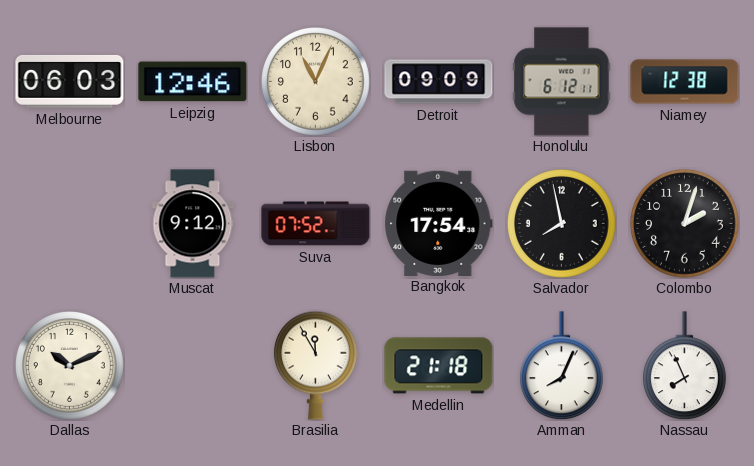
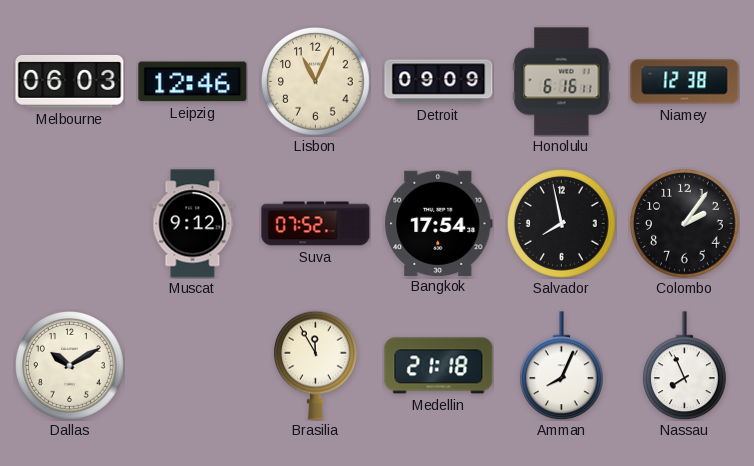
Honolulu: 6:12 -> 6:16
Colombo: 2:03 -> 2:06
Dallas: 10:11 -> 10:10
